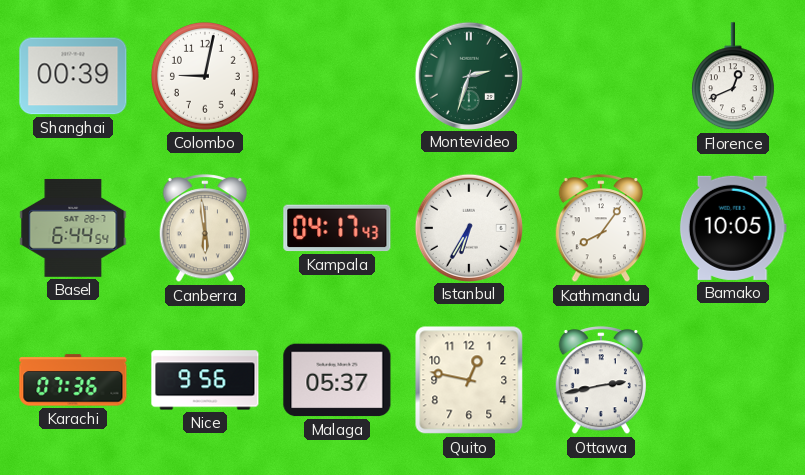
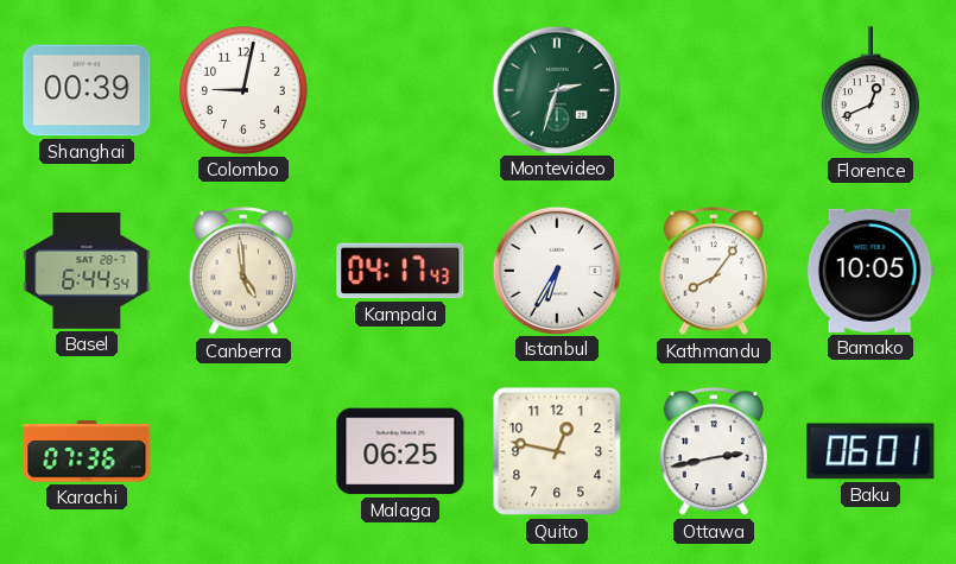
Canberra: 5:59 -> 4:59
Nice: 9:56 -> none
Malaga: 05:37 -> 06:25
Baku: none -> 06:01
